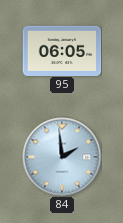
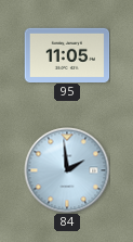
95: 06:05 -> 11:05
